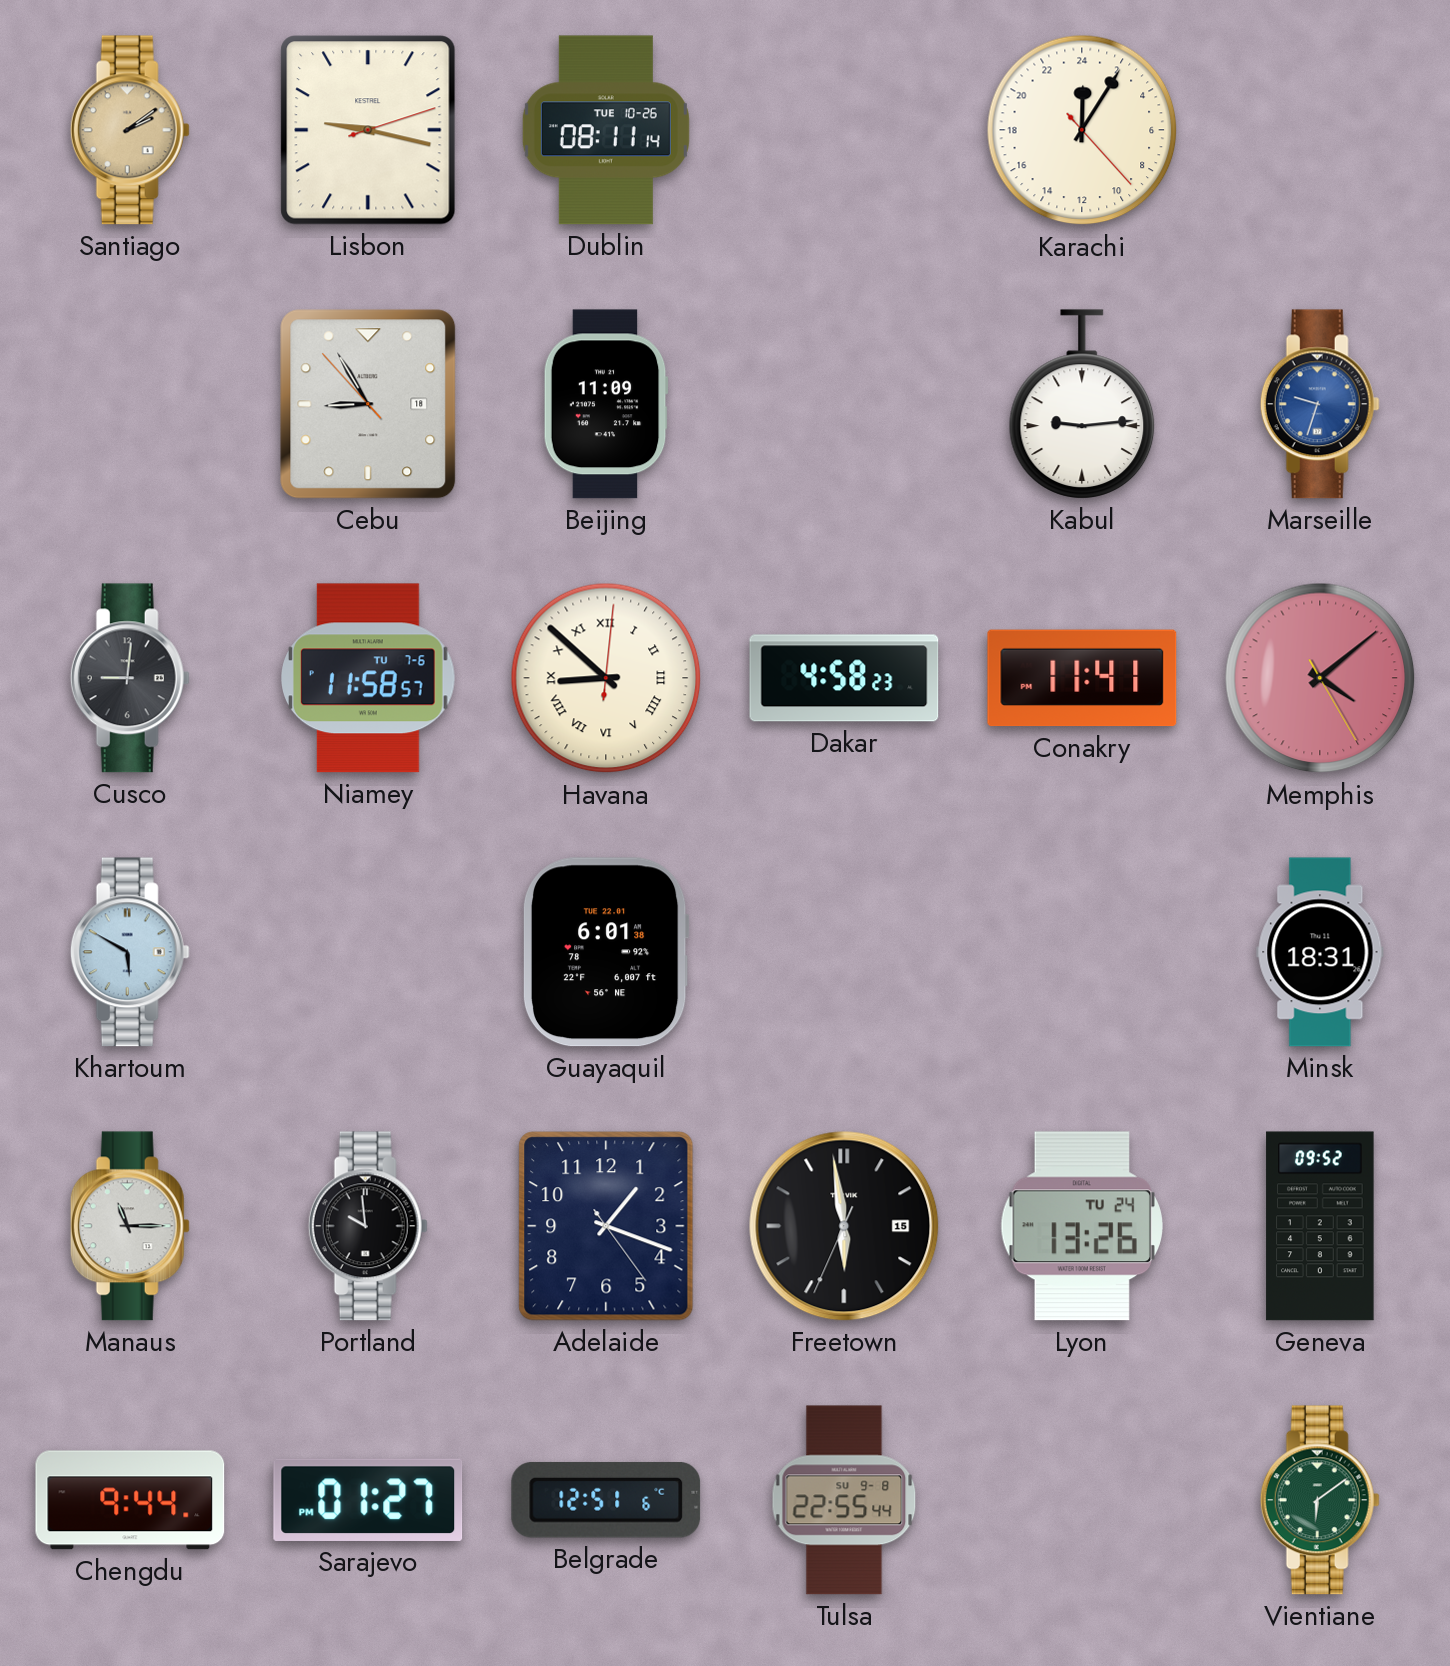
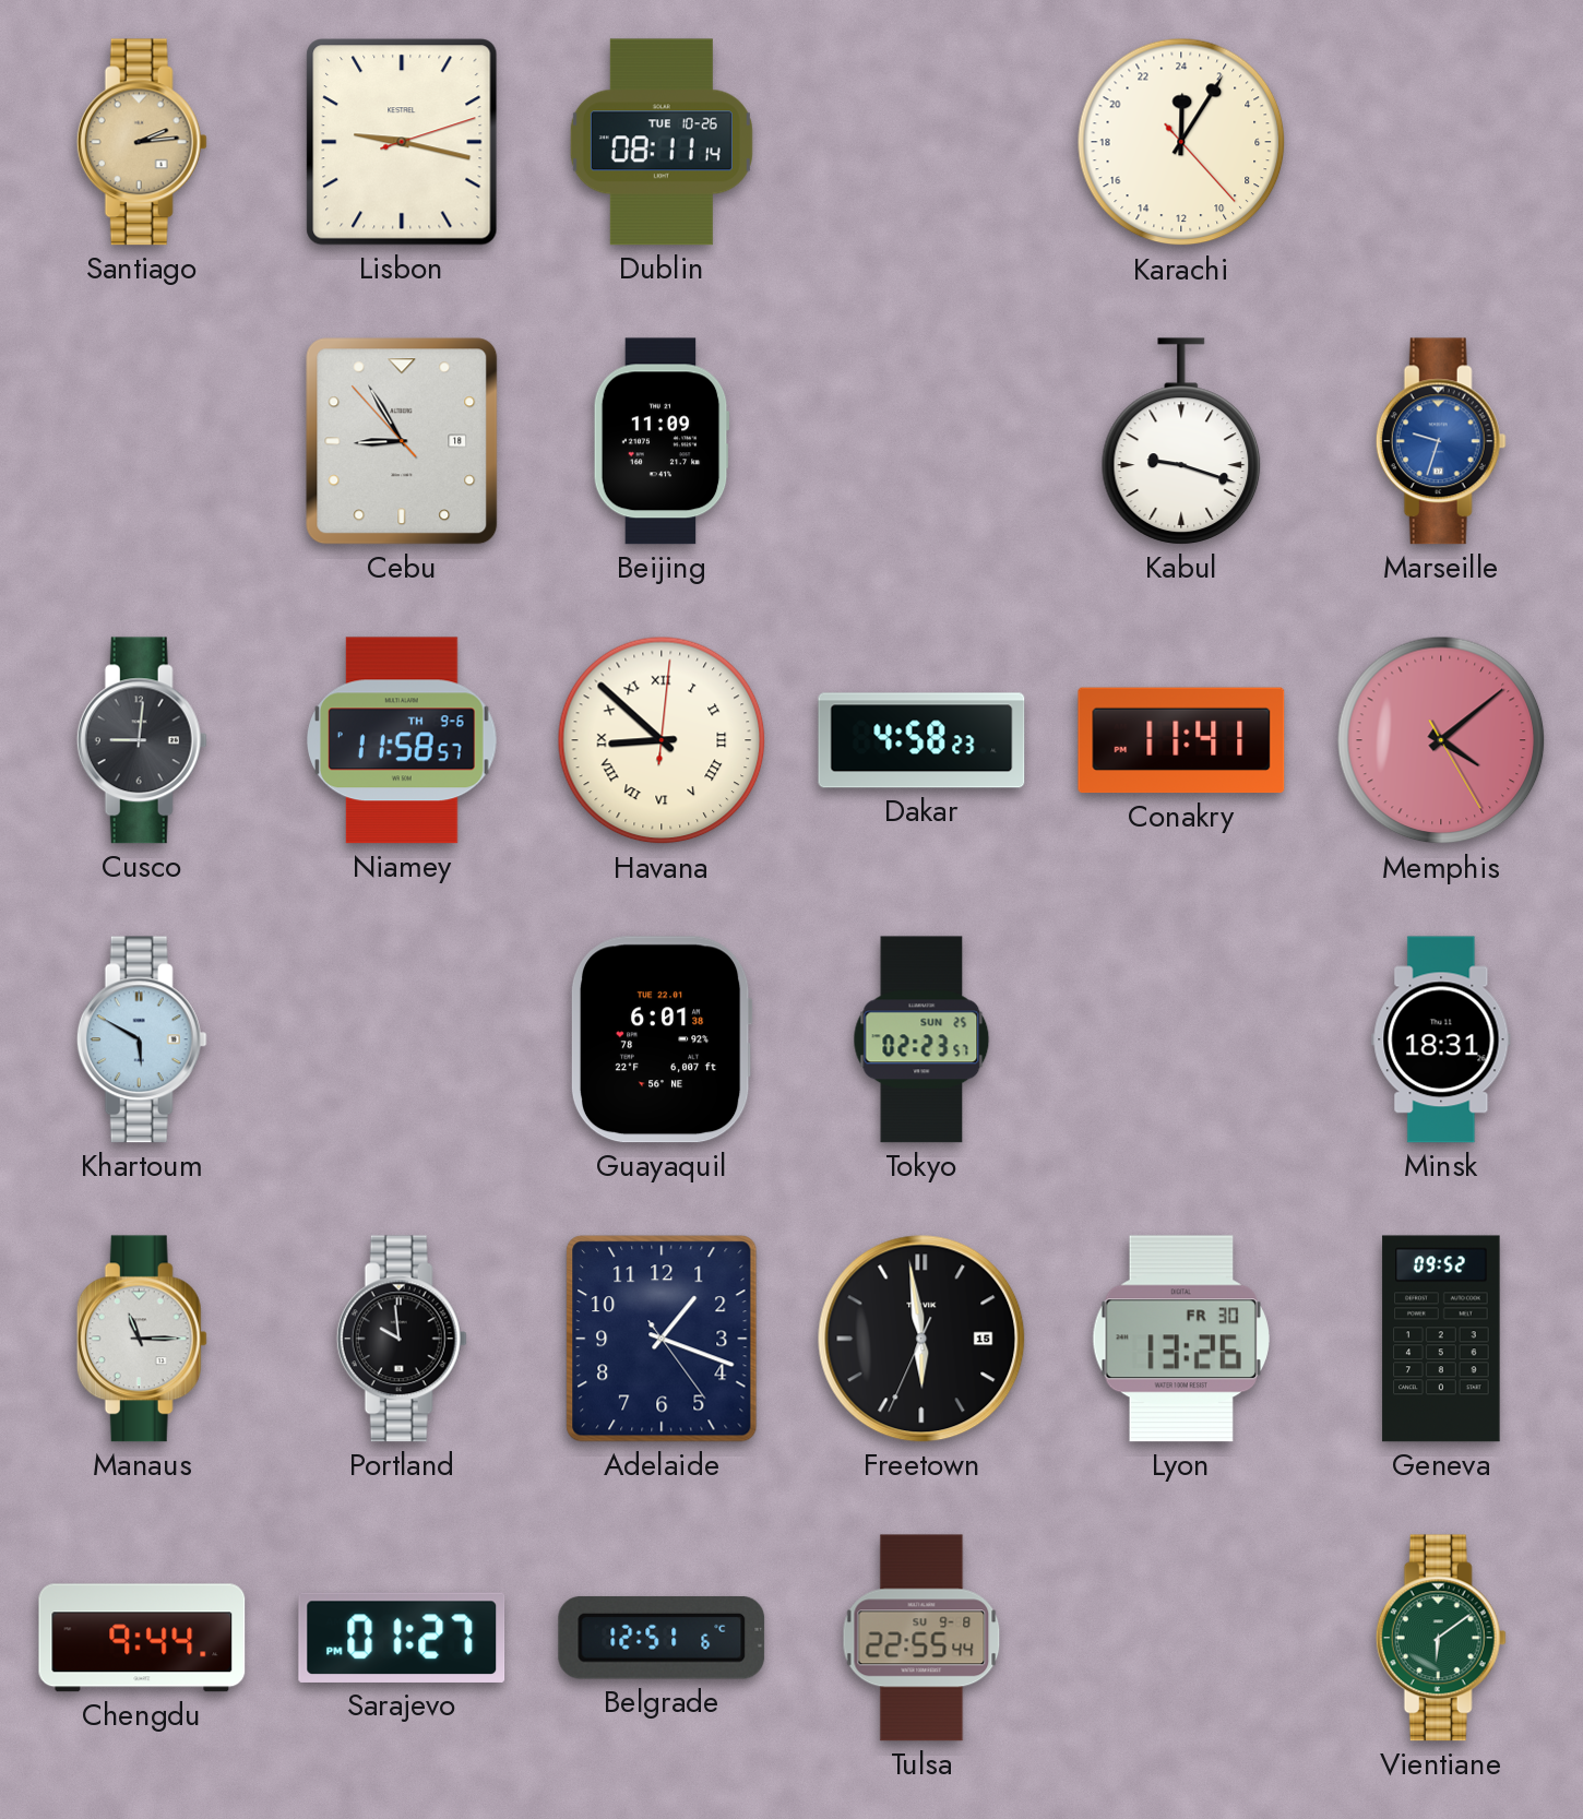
Santiago: 2:09 -> 2:14
Kabul: 9:14 -> 9:18
Niamey date: TU 7-6 -> TH 9-6
Tokyo: none -> 02:23
Lyon date: TU 24 -> FR 30
